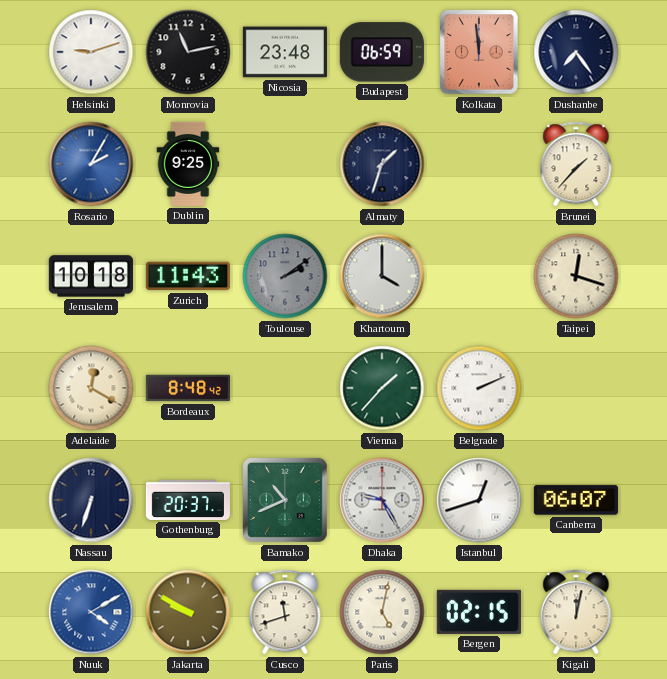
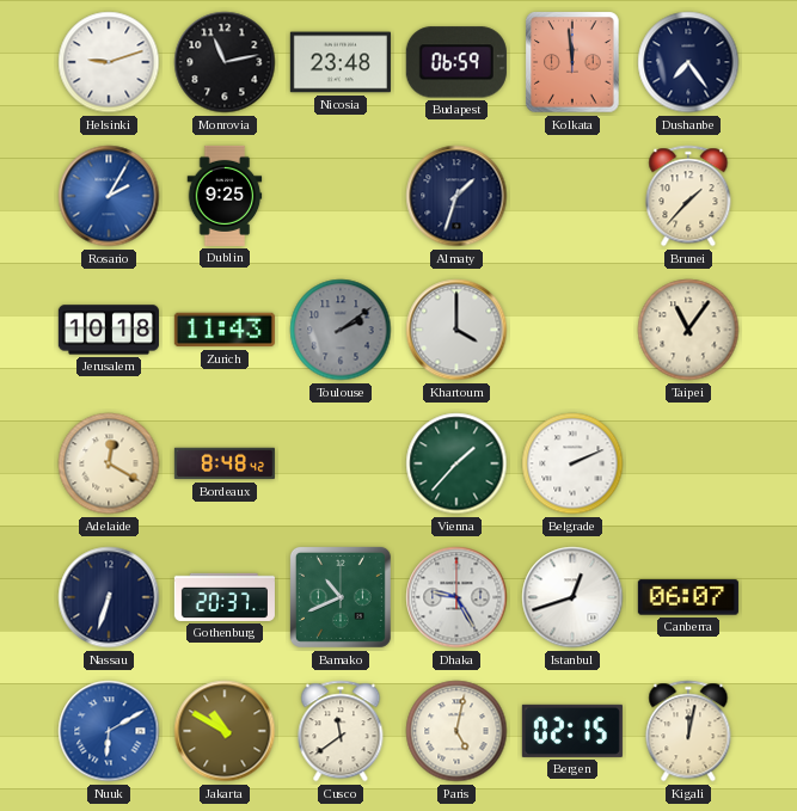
Taipei: 12:18 -> 11:06
Nuuk: 4:10 -> 6:10
Jakarta: 9:50 -> 10:50
Cusco: 11:42 -> 11:39
